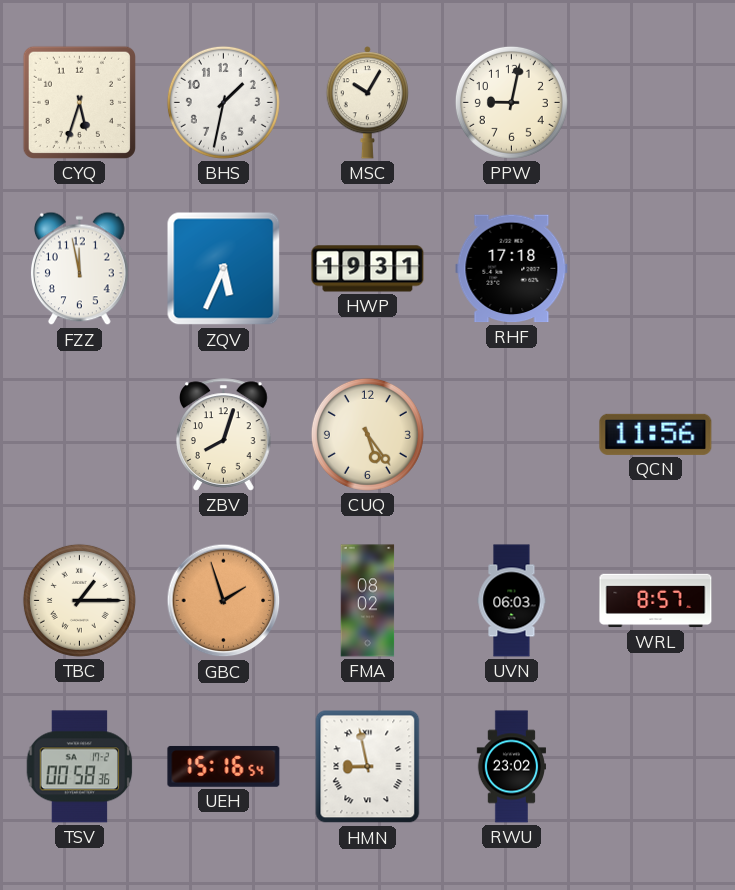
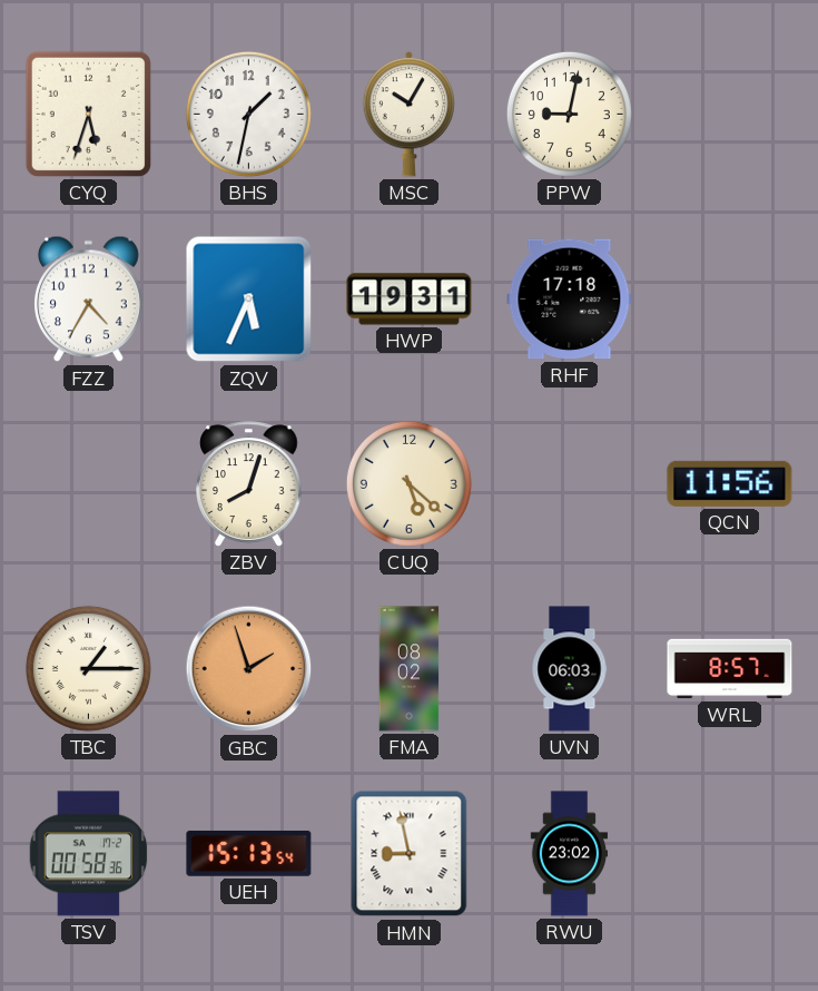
FZZ: 11:58 -> 4:35
CUQ: 5:24 -> 5:22
UEH: 15:16 -> 15:13
